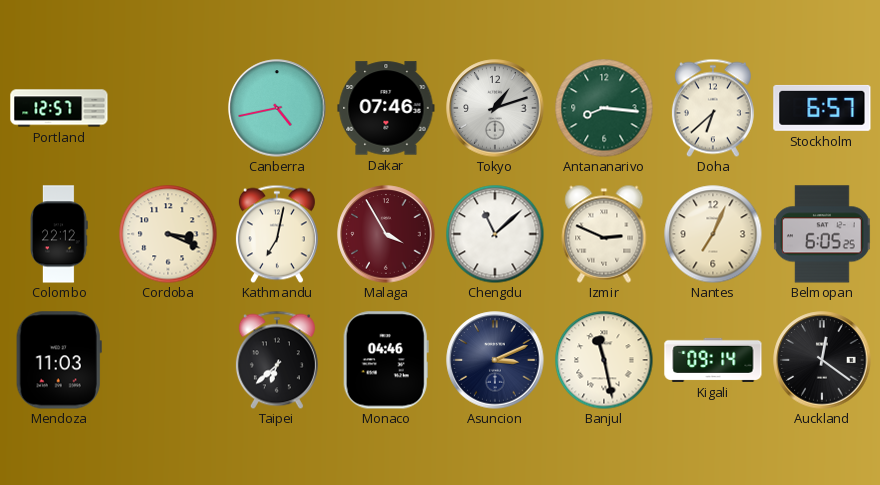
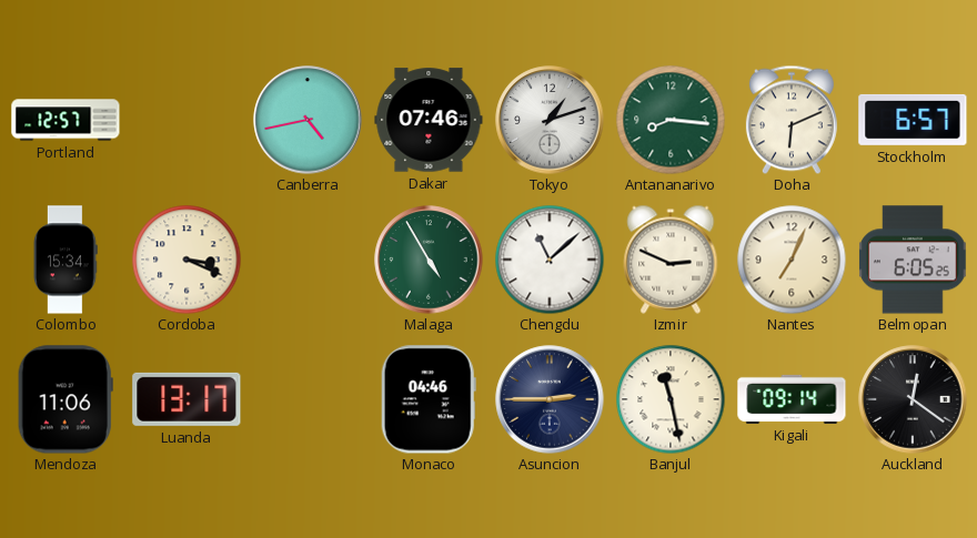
Doha: 6:38 -> 6:11
Colombo: 22:12 -> 15:34
Kathmandu: 7:02 -> none
Malaga: 3:55 -> 4:55
Malaga dial: burgundy -> green
Mendoza: 11:03 -> 11:06
Luanda: none -> 13:17
Taipei: 6:38 -> none
Asuncion: 3:11 -> 2:45
